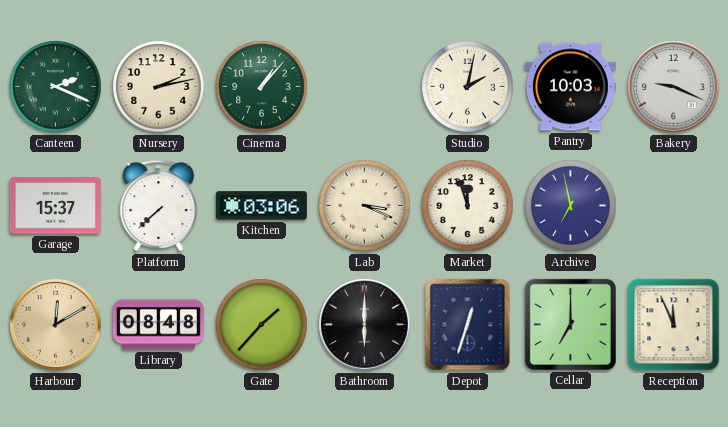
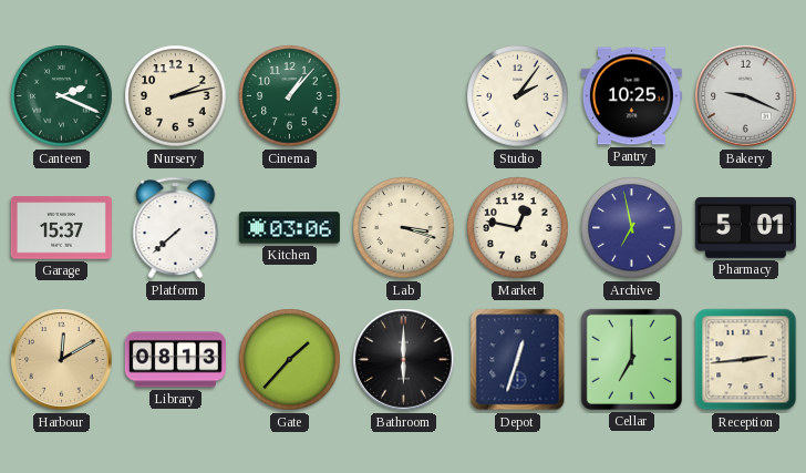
Studio: 2:02 -> 2:06
Pantry: 10:03 -> 10:25
Lab: 3:19 -> 3:18
Market: 11:57 -> 12:47
Pharmacy: none -> 5:01
Library: 08:48 -> 08:13
Reception: 11:56 -> 2:44
